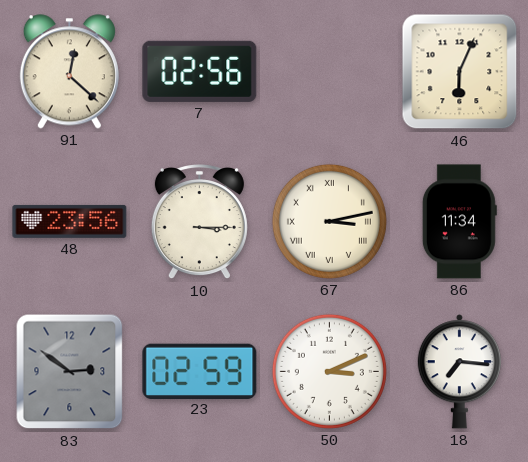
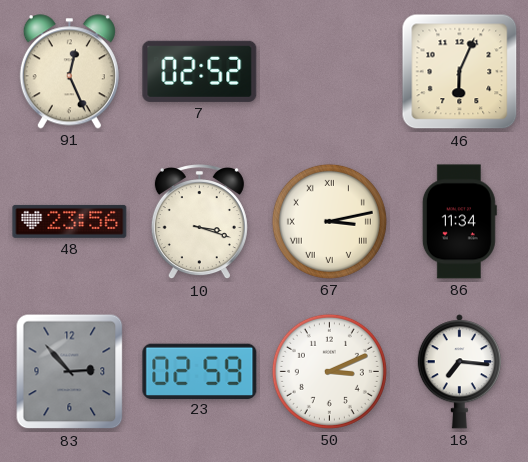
91: 12:22 -> 12:26
7: 02:56 -> 02:52
10: 3:15 -> 3:18
83: 2:51 -> 2:53
